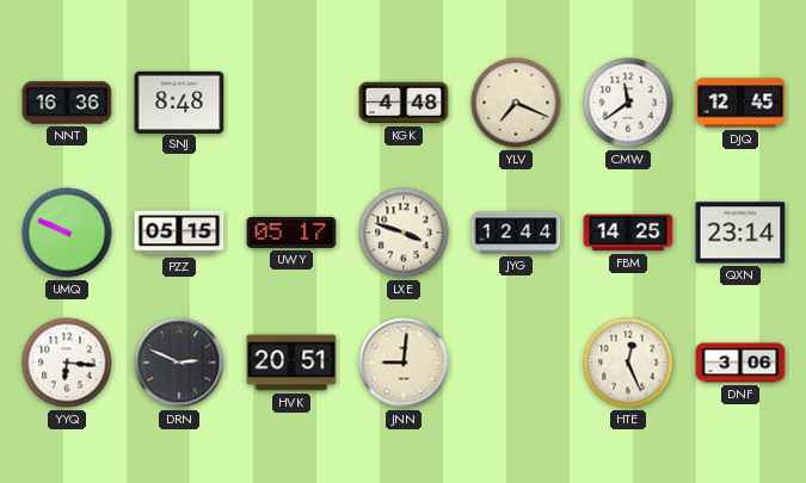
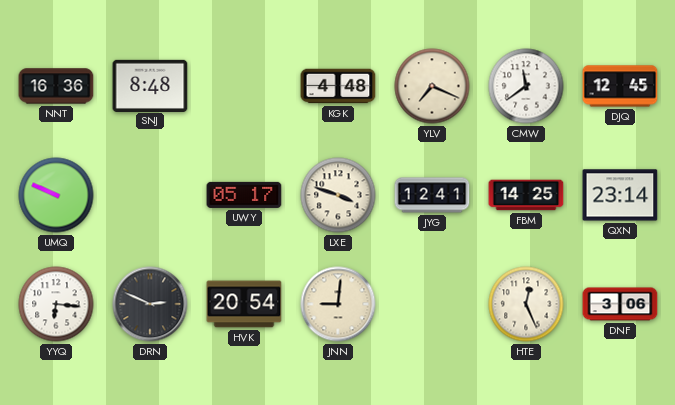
PZZ: 05:15 -> none
JYG: 12:44 -> 12:41
HVK: 20:51 -> 20:54
